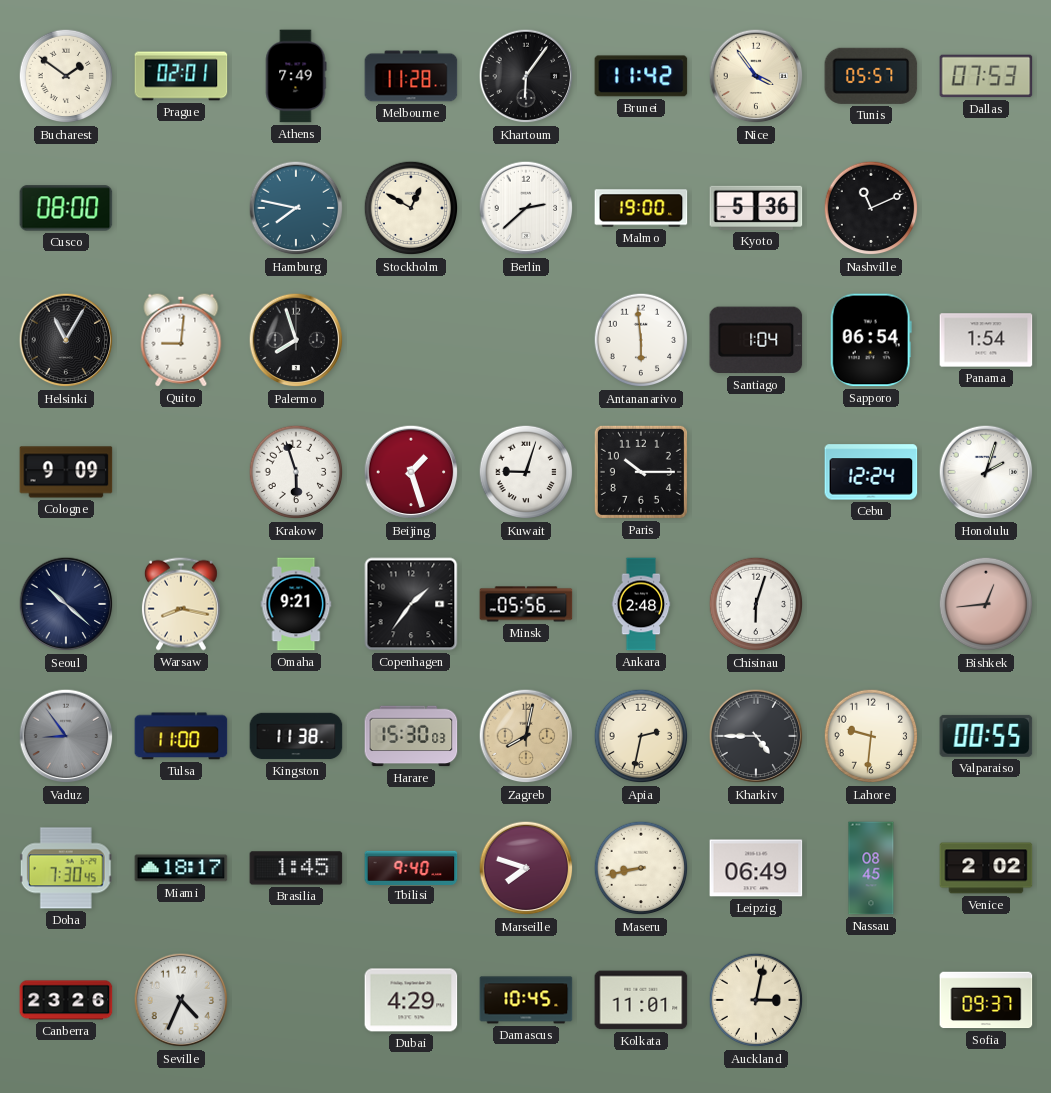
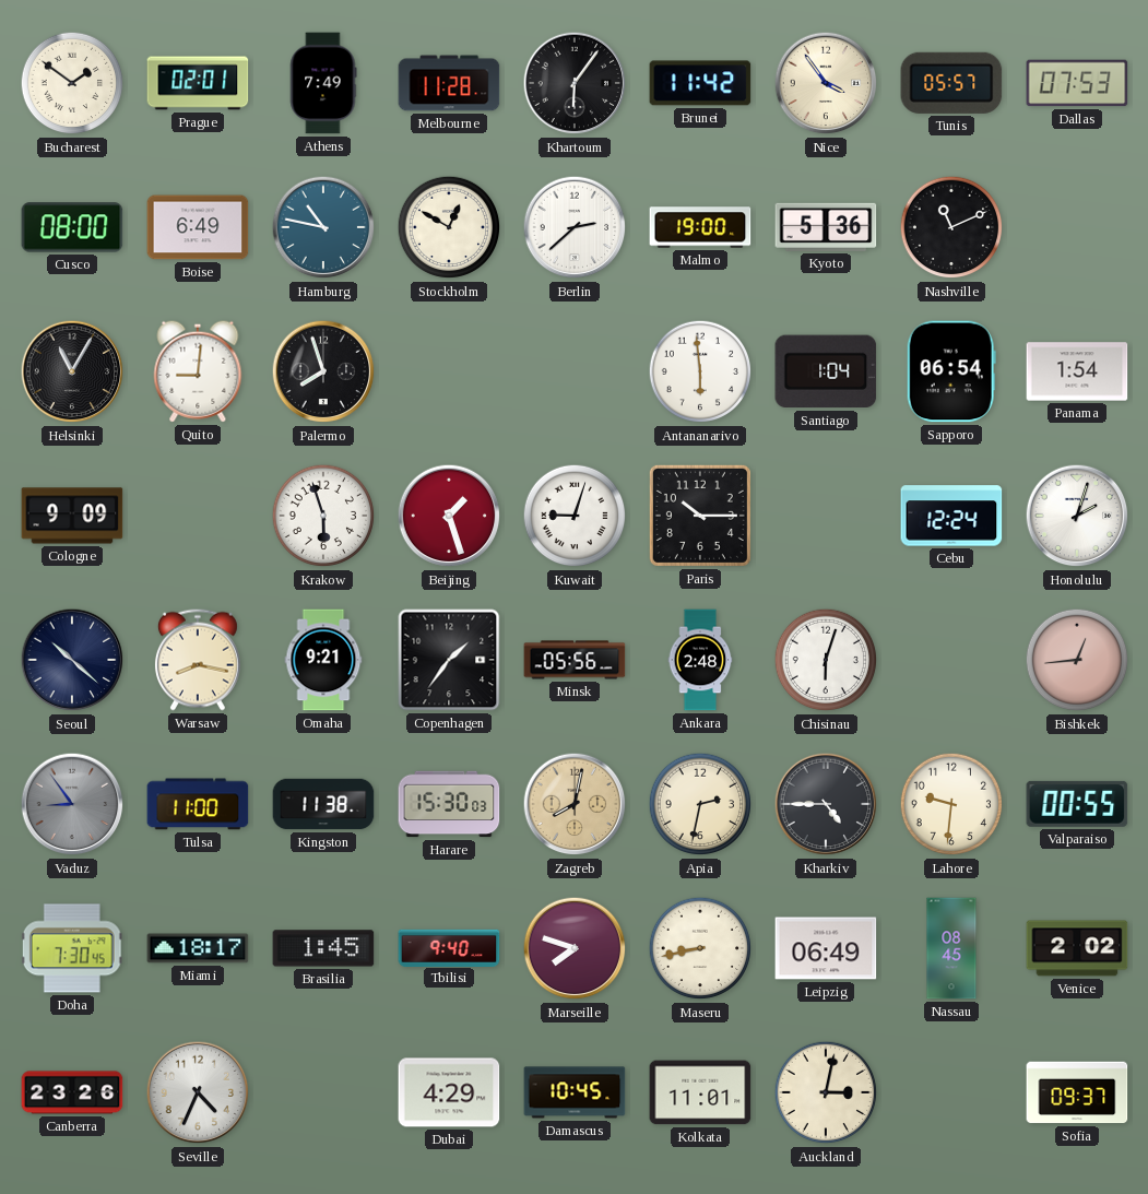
Boise: none -> 6:49
Hamburg: 7:47 -> 10:47
